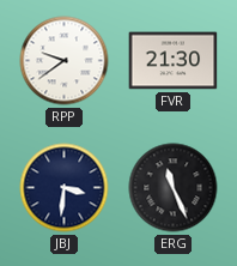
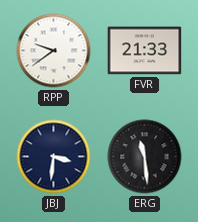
FVR: 21:30 -> 21:33
ERG: 11:26 -> 11:29
